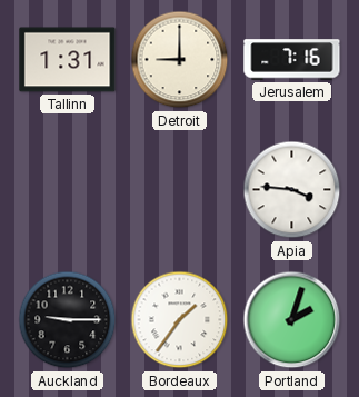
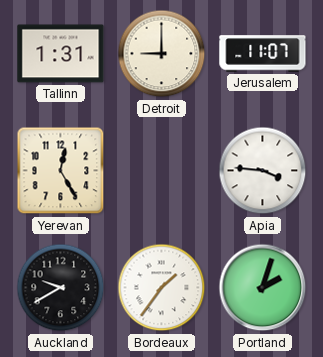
Jerusalem: 7:16 -> 11:07
Yerevan: none -> 12:25
Auckland: 9:15 -> 9:40
